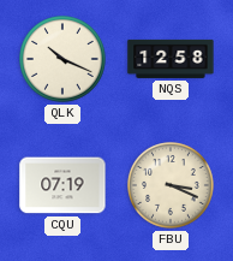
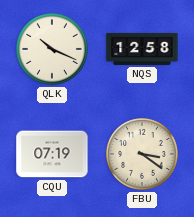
FBU: 3:19 -> 3:21
